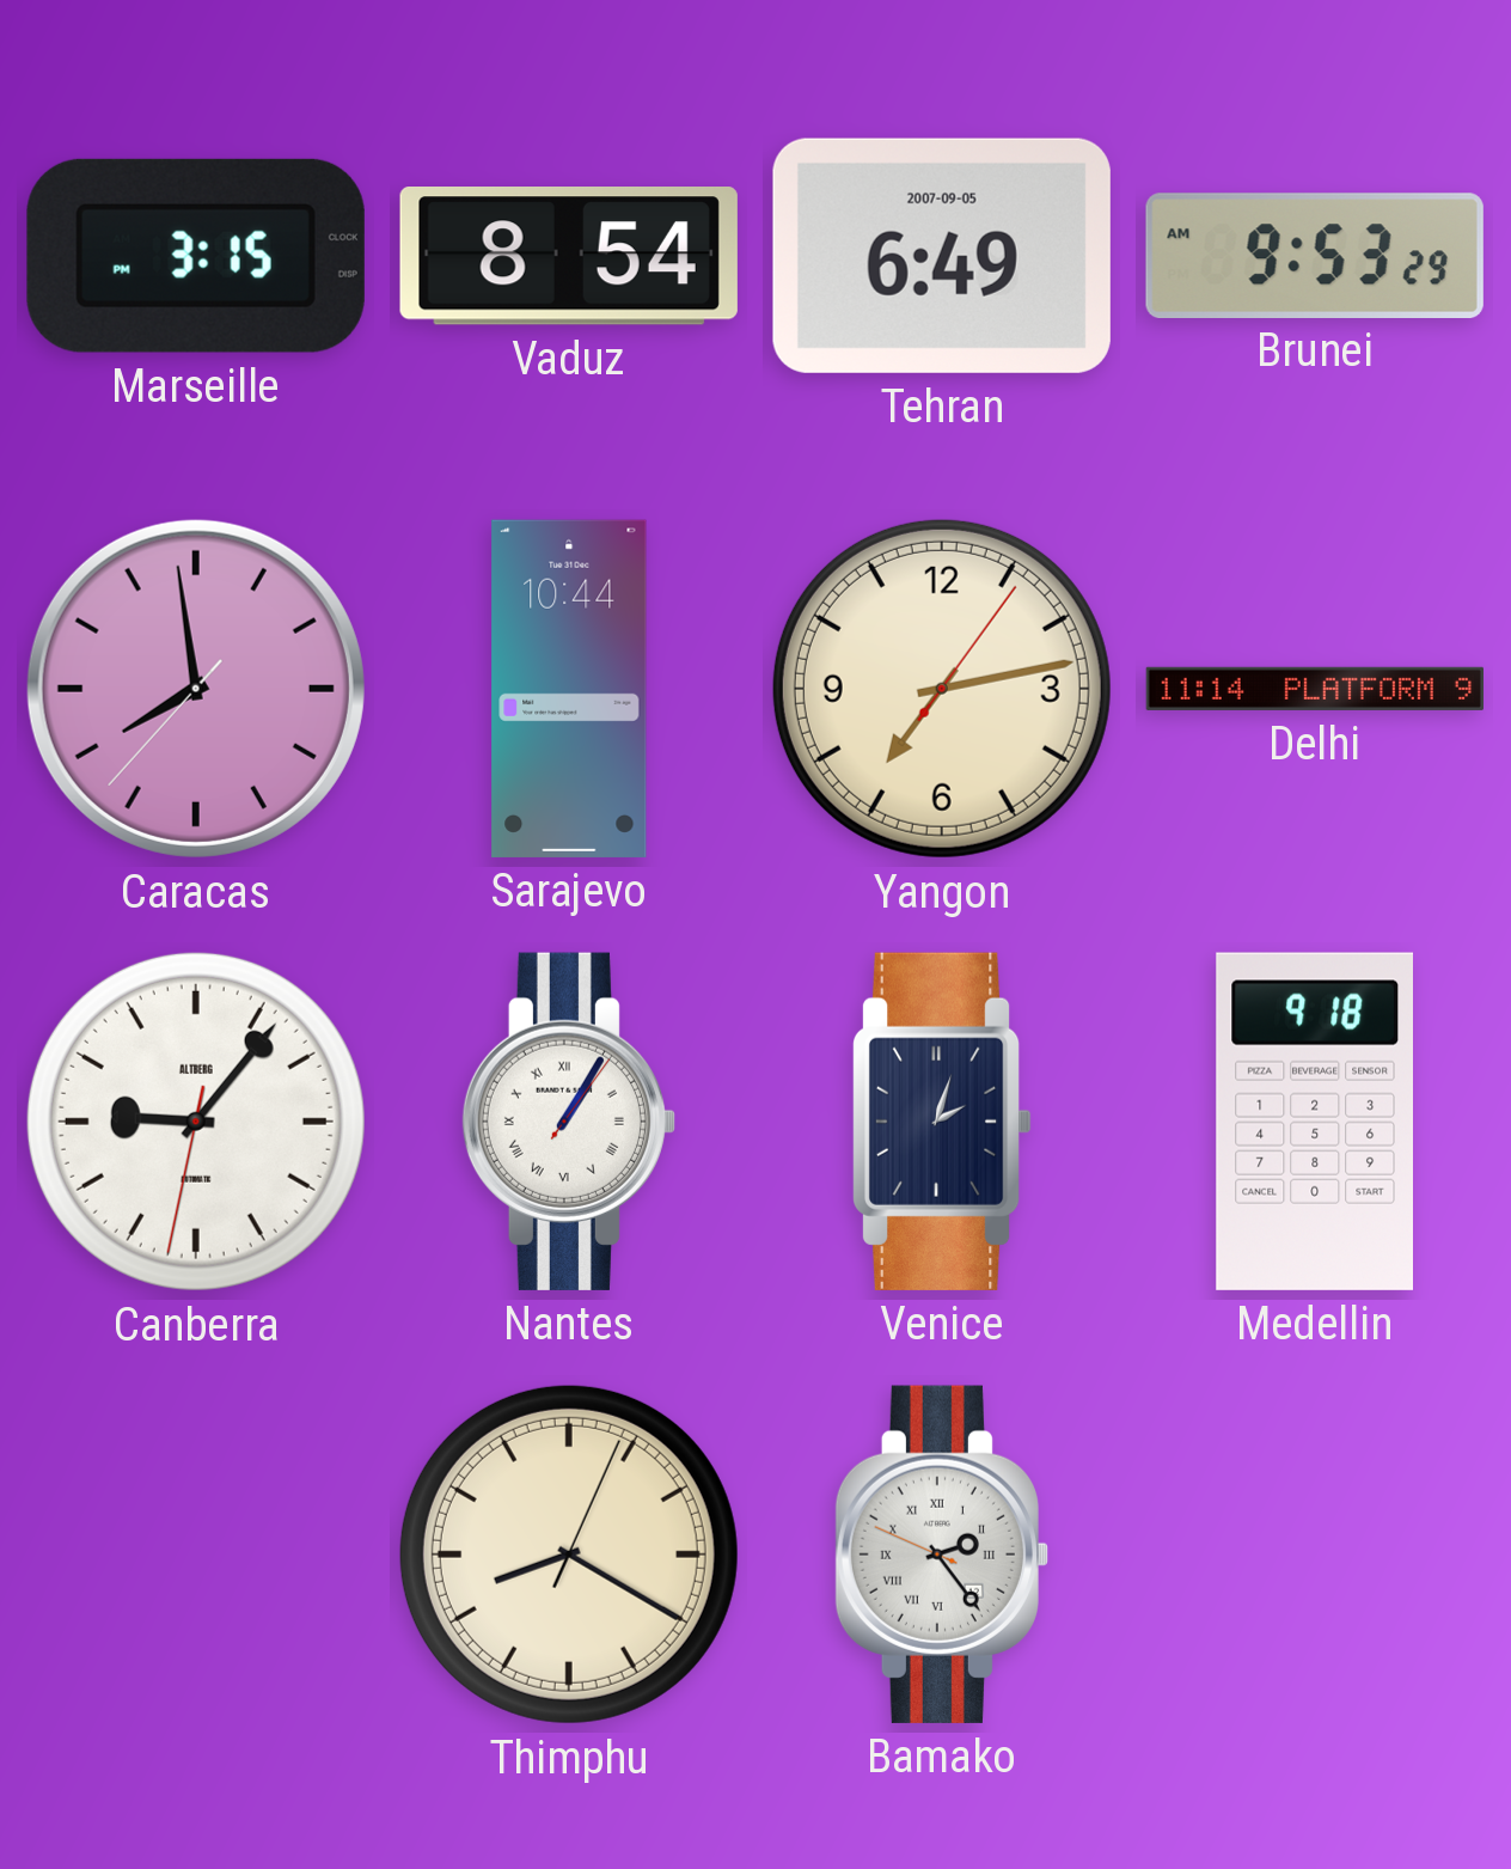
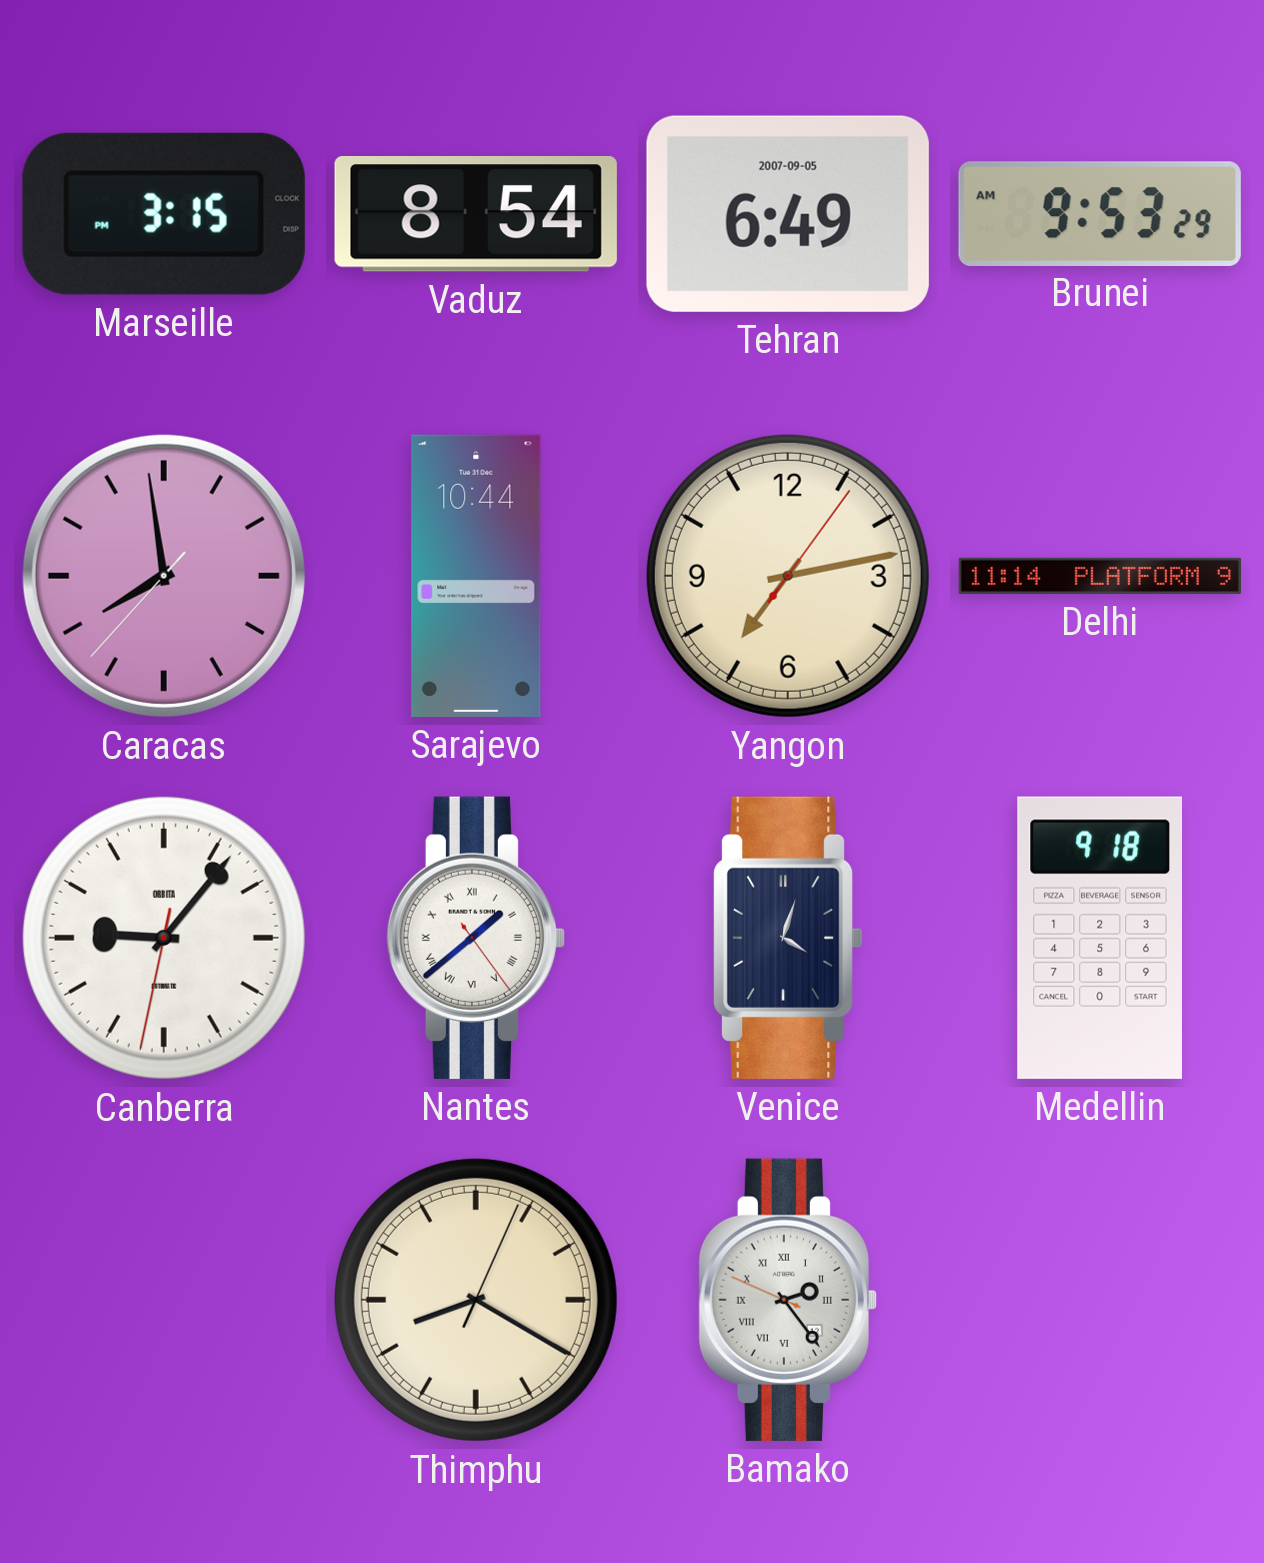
Canberra brand: ALTBERG -> ORBITA
Nantes: 1:05 -> 1:38
Venice: 2:03 -> 4:03
